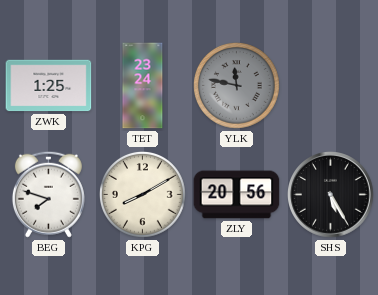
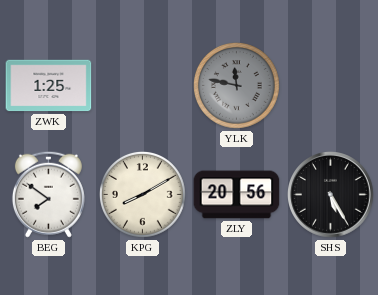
TET: 23:24 -> none
BEG: 7:48 -> 7:51
